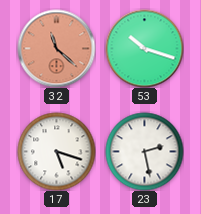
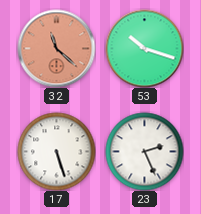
17: 5:18 -> 5:27
23: 2:28 -> 2:26
